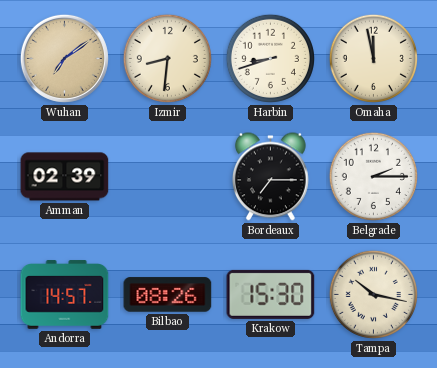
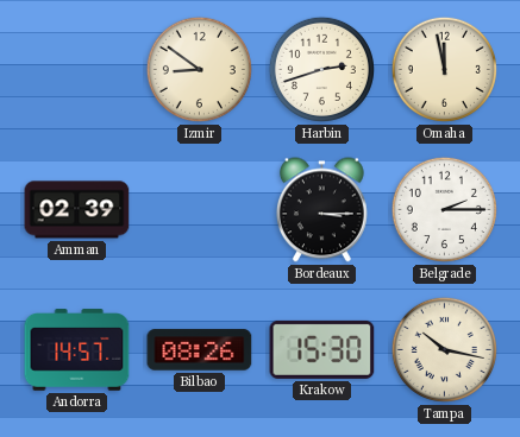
Wuhan: 7:09 -> none
Izmir: 8:31 -> 8:51
Harbin: 8:42 -> 2:42
Bordeaux: 7:15 -> 3:15
